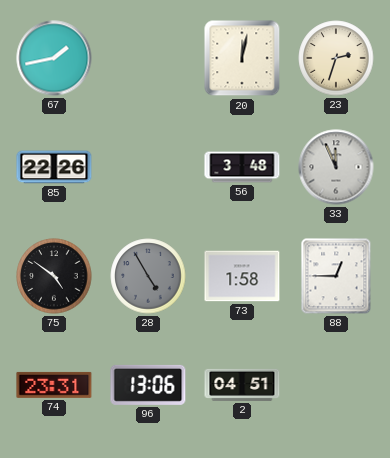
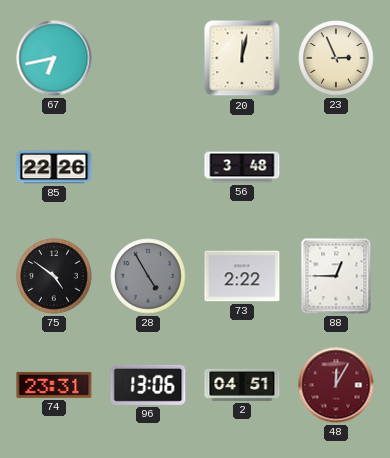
67: 1:43 -> 6:43
23: 2:33 -> 2:56
33: 11:56 -> none
73: 1:58 -> 2:22
48: none -> 12:05
